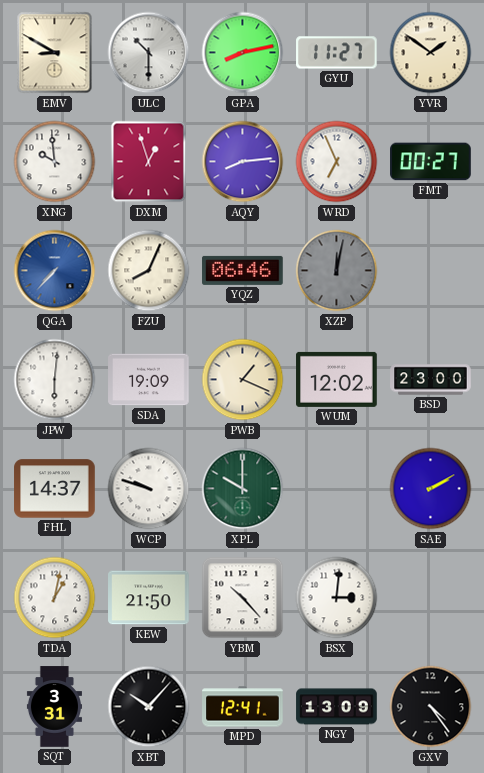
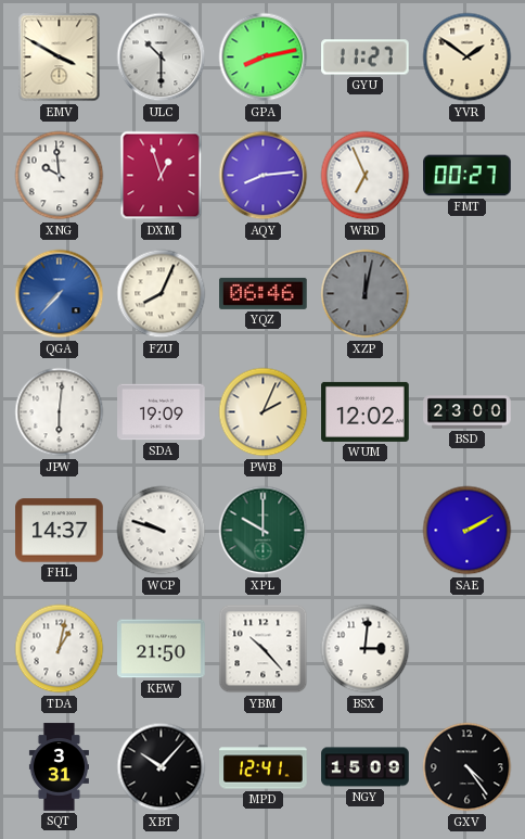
EMV: 8:50 -> 3:50
PWB: 1:19 -> 2:04
NGY: 13:09 -> 15:09
